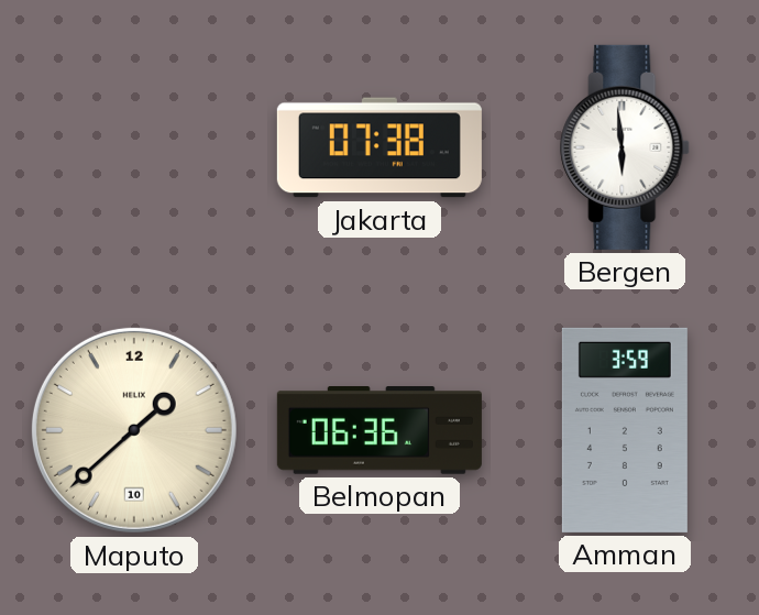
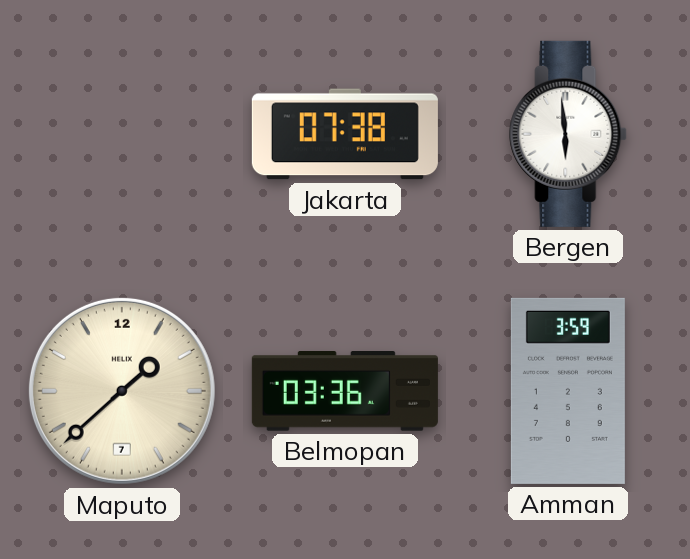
Maputo date: 10 -> 7
Belmopan: 06:36 -> 03:36
